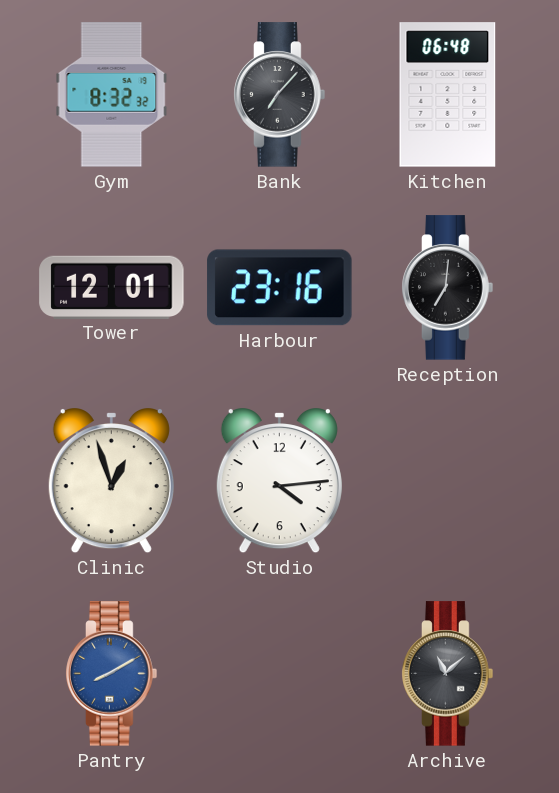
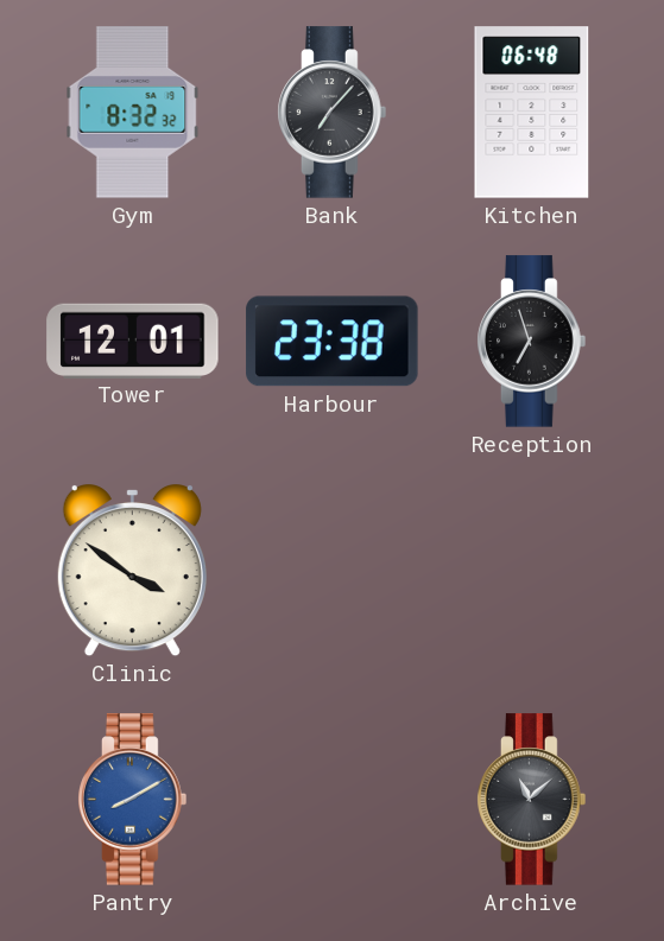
Harbour: 23:16 -> 23:38
Reception: 7:01 -> 6:57
Clinic: 12:57 -> 3:51
Studio: 4:14 -> none
